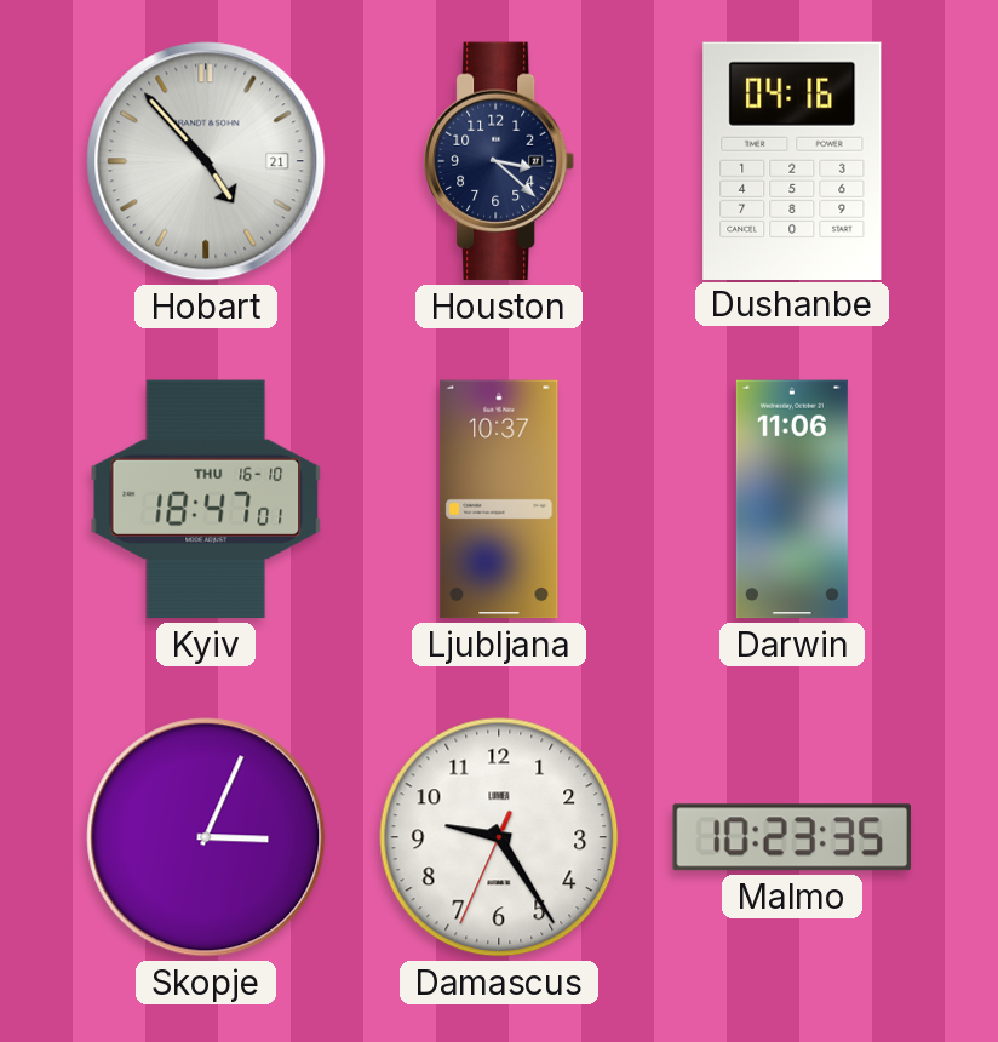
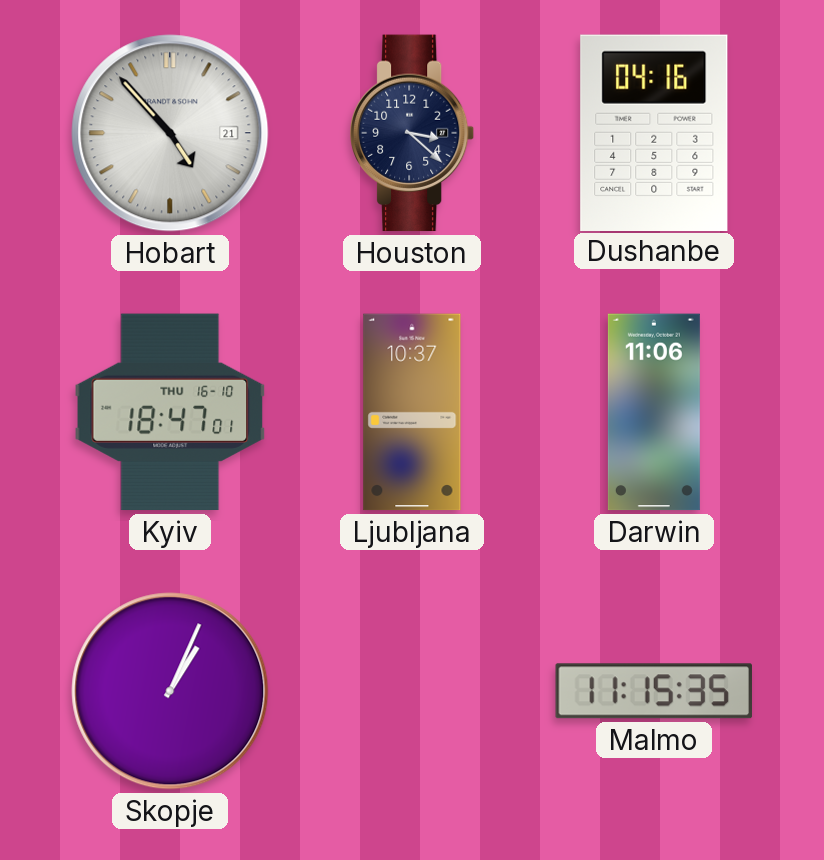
Skopje: 3:04 -> 1:04
Damascus: 9:24 -> none
Malmo: 10:23 -> 11:15
